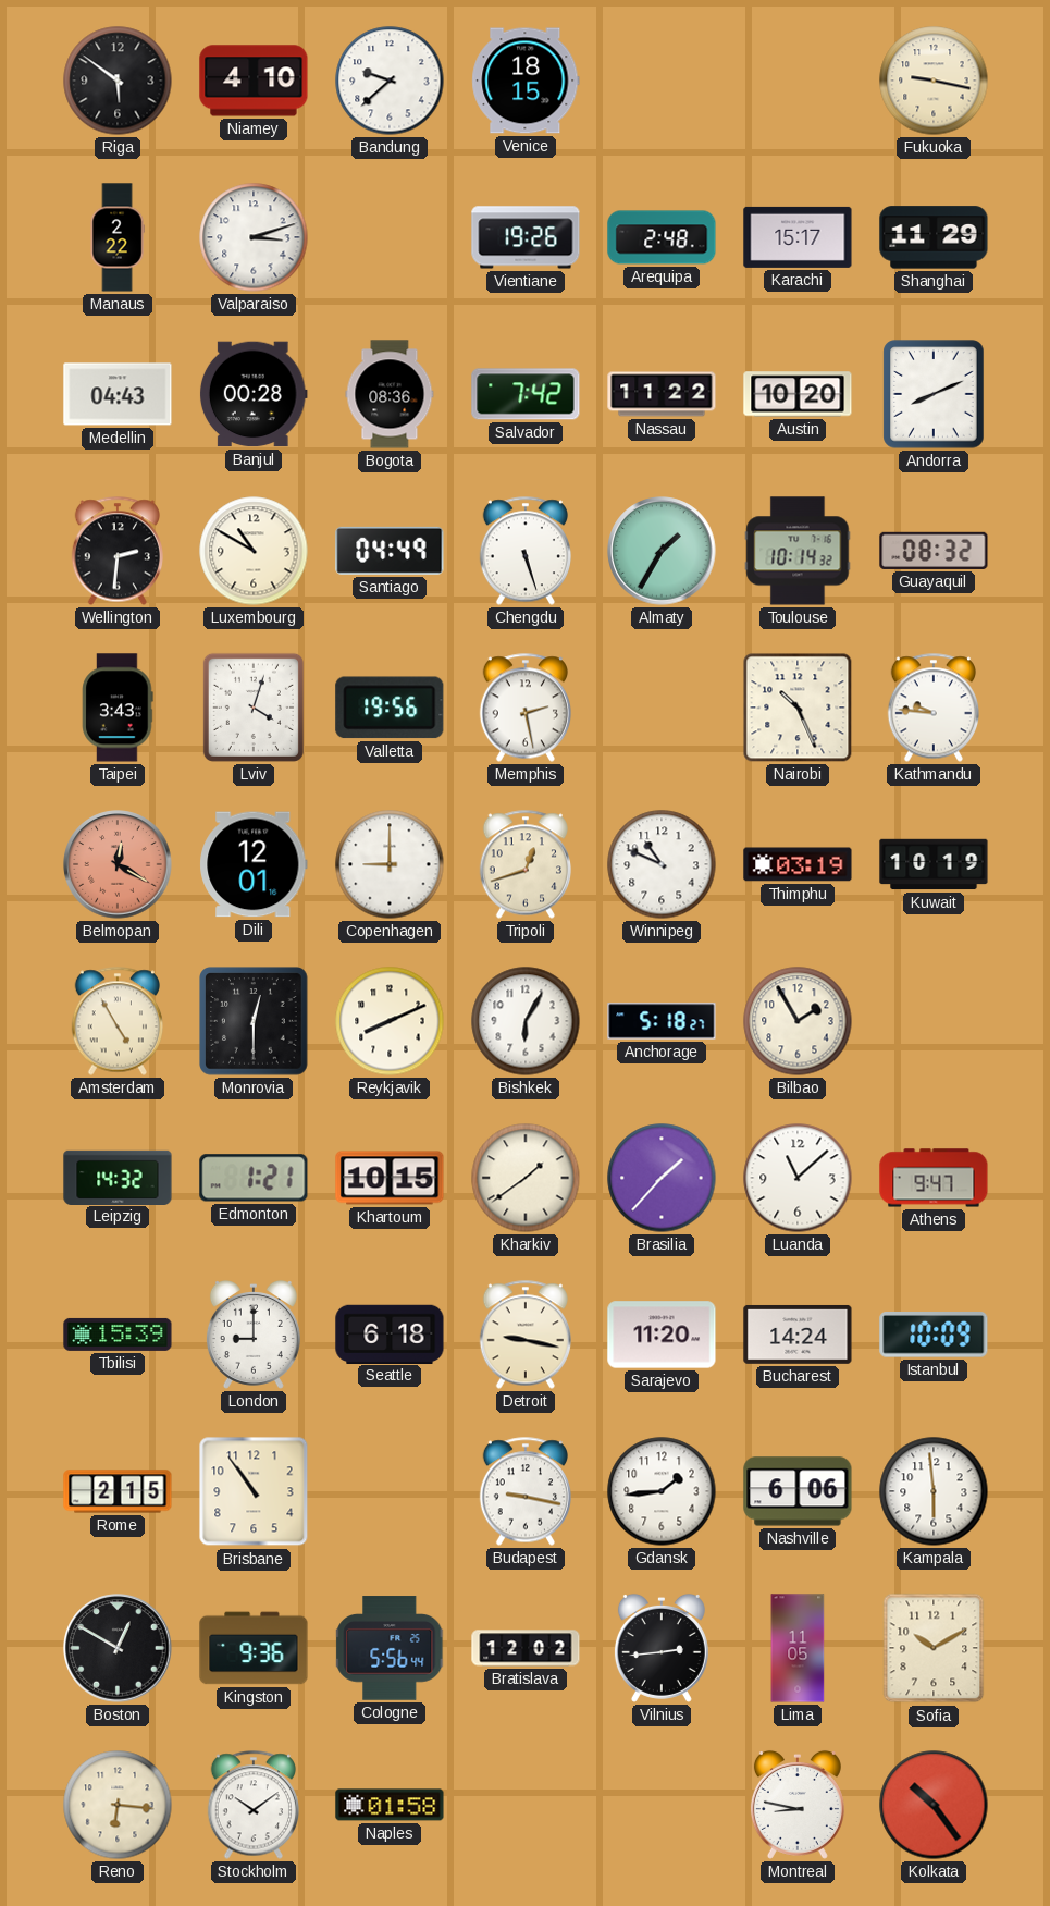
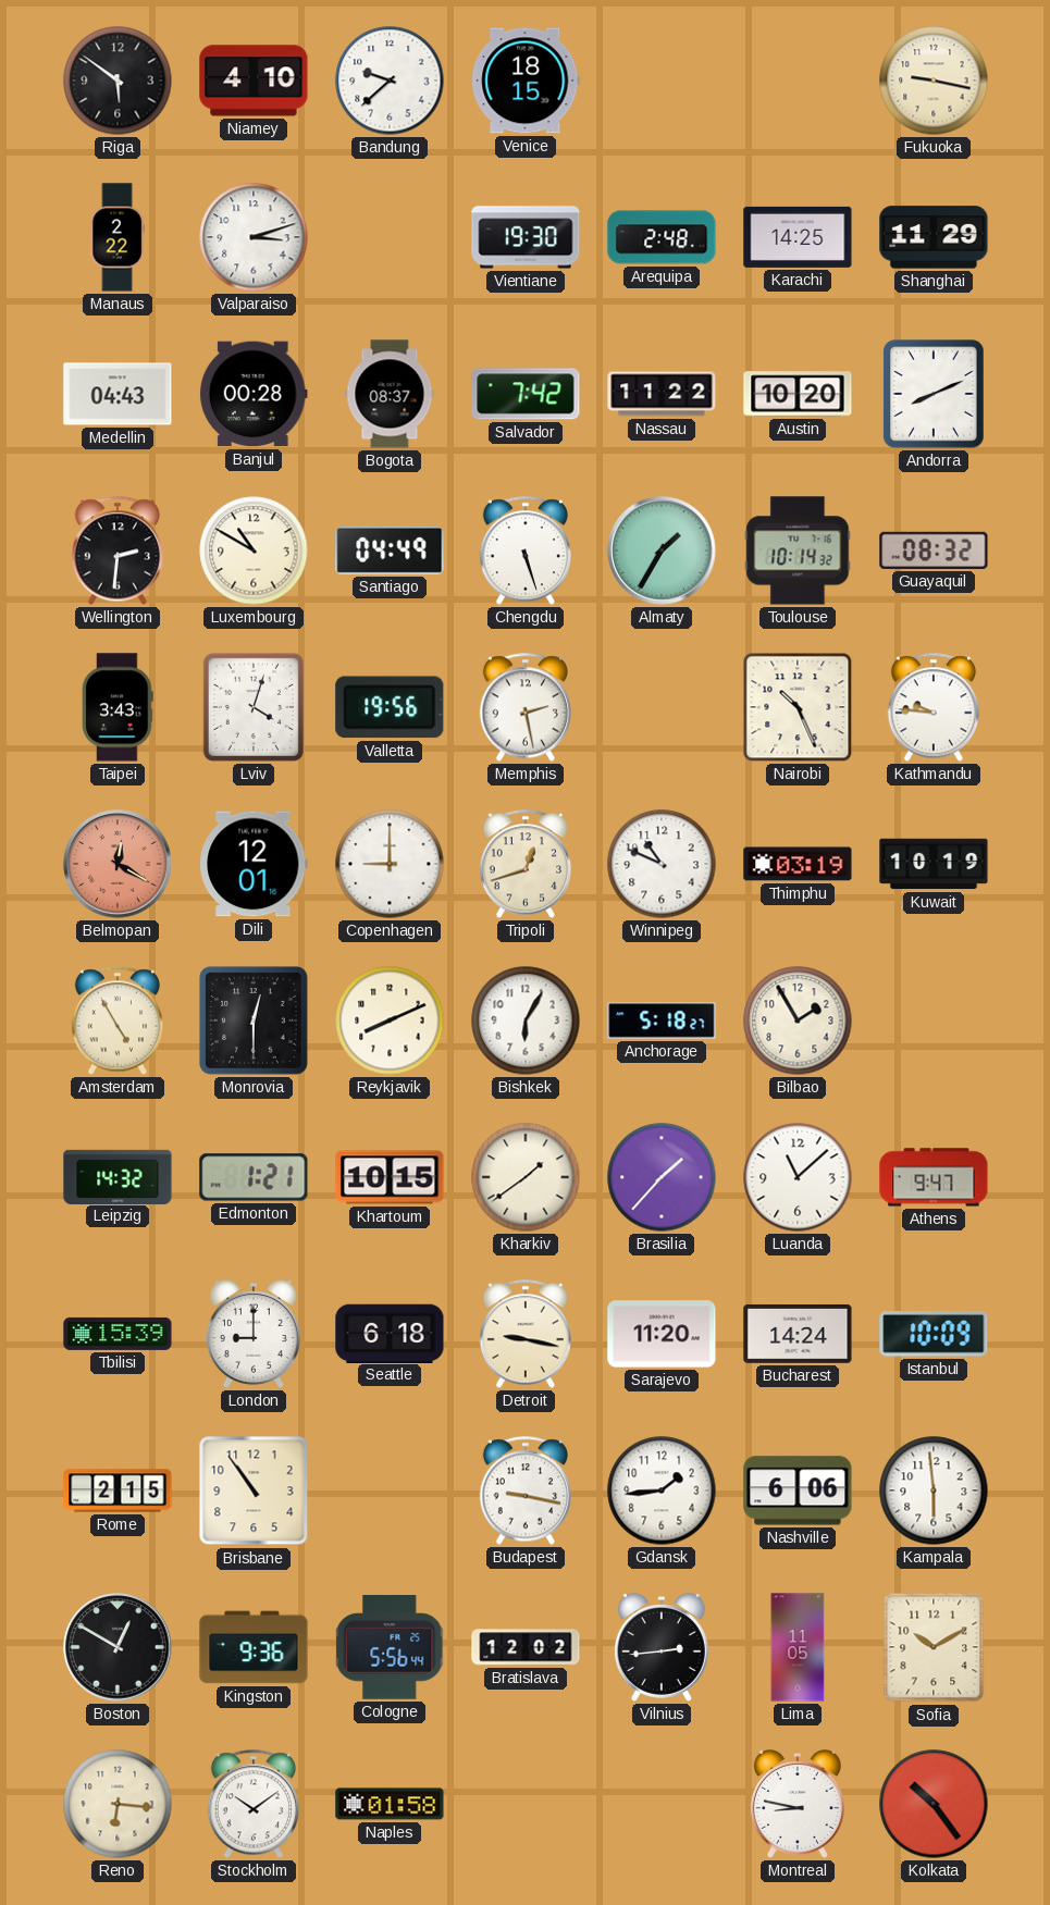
Vientiane: 19:26 -> 19:30
Karachi: 15:17 -> 14:25
Bogota: 08:36 -> 08:37
